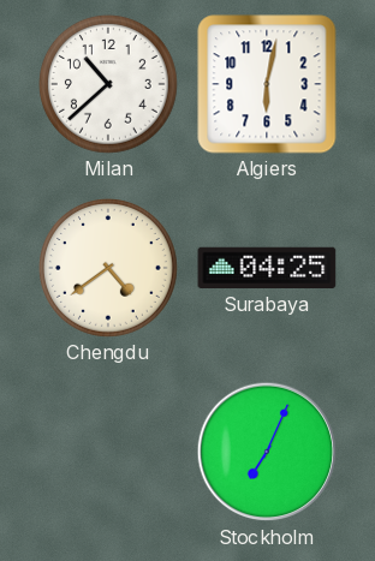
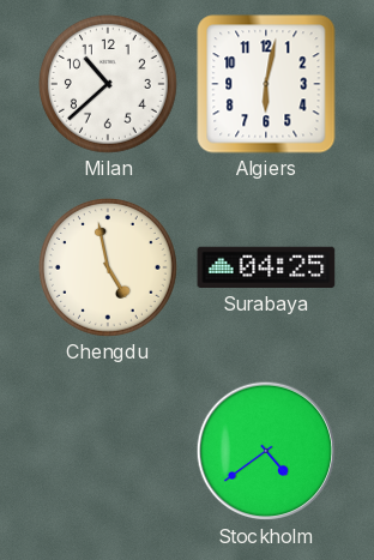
Chengdu: 4:39 -> 4:58
Stockholm: 7:04 -> 4:39
